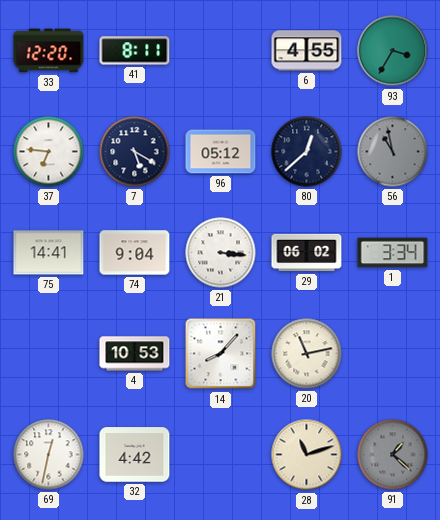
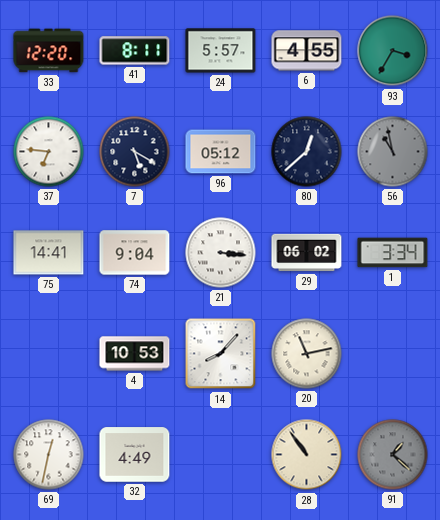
24: none -> 5:57
32: 4:42 -> 4:49
28: 11:12 -> 10:54
